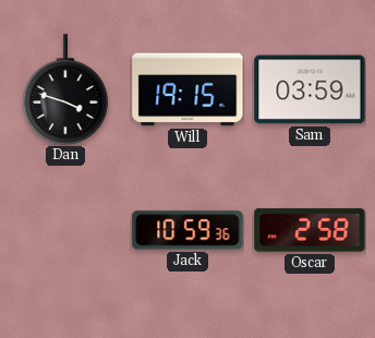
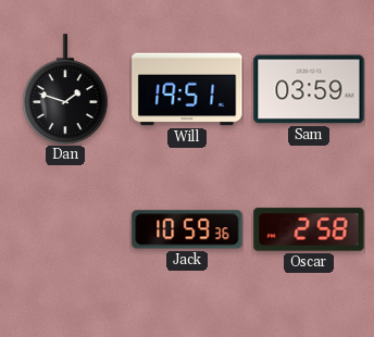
Dan: 3:48 -> 1:48
Will: 19:15 -> 19:51
